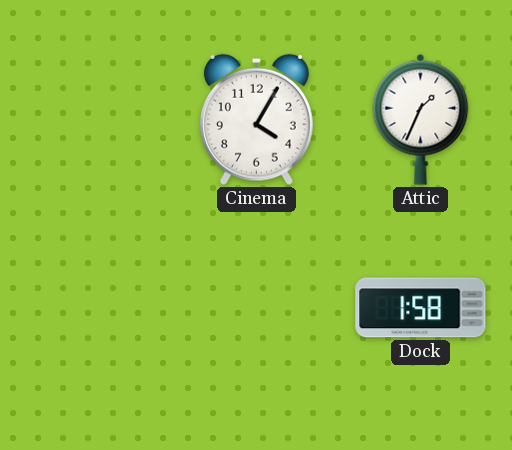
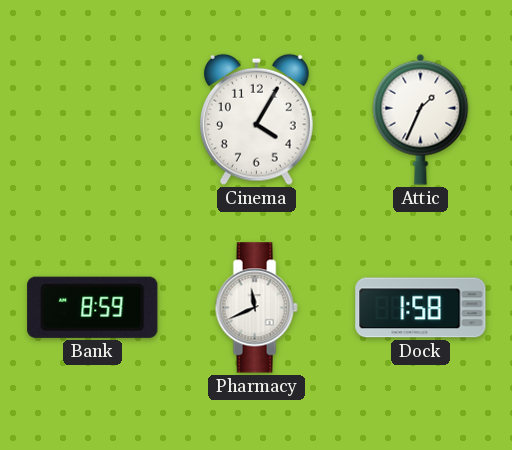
Bank: none -> 8:59
Pharmacy: none -> 11:41
